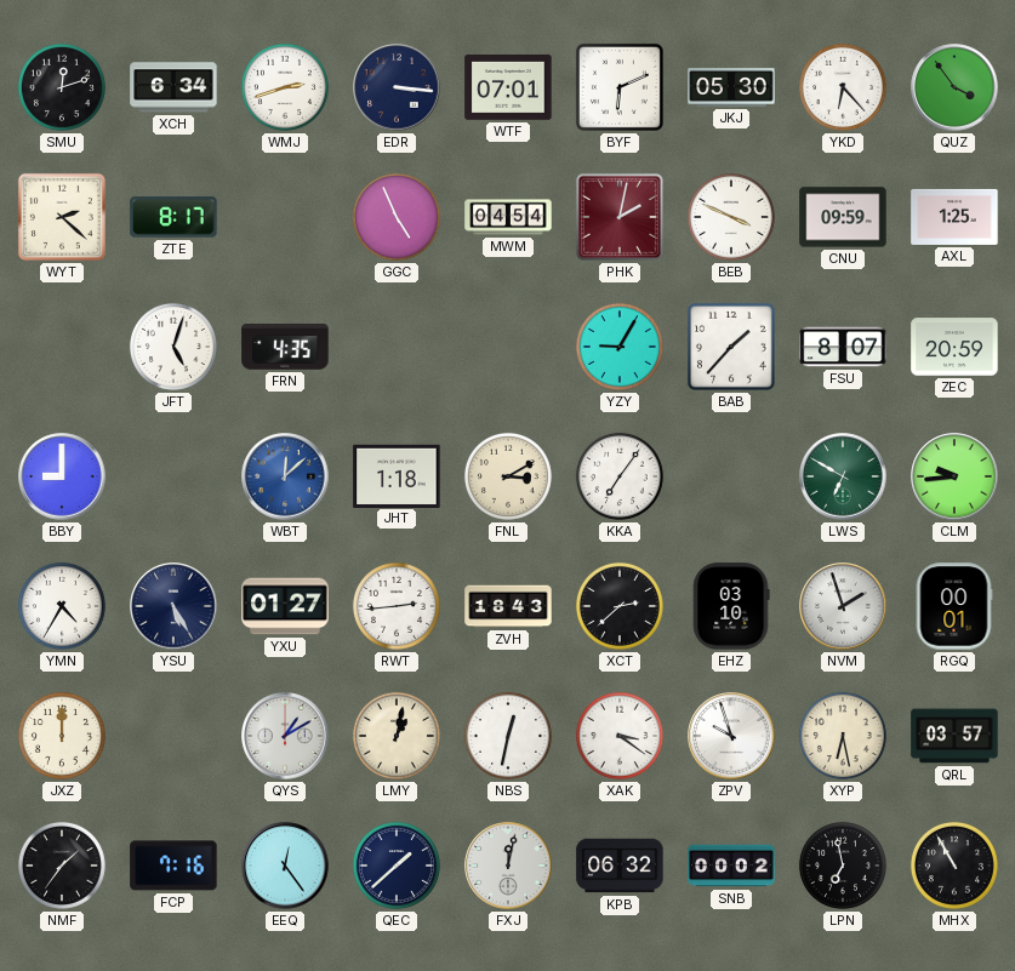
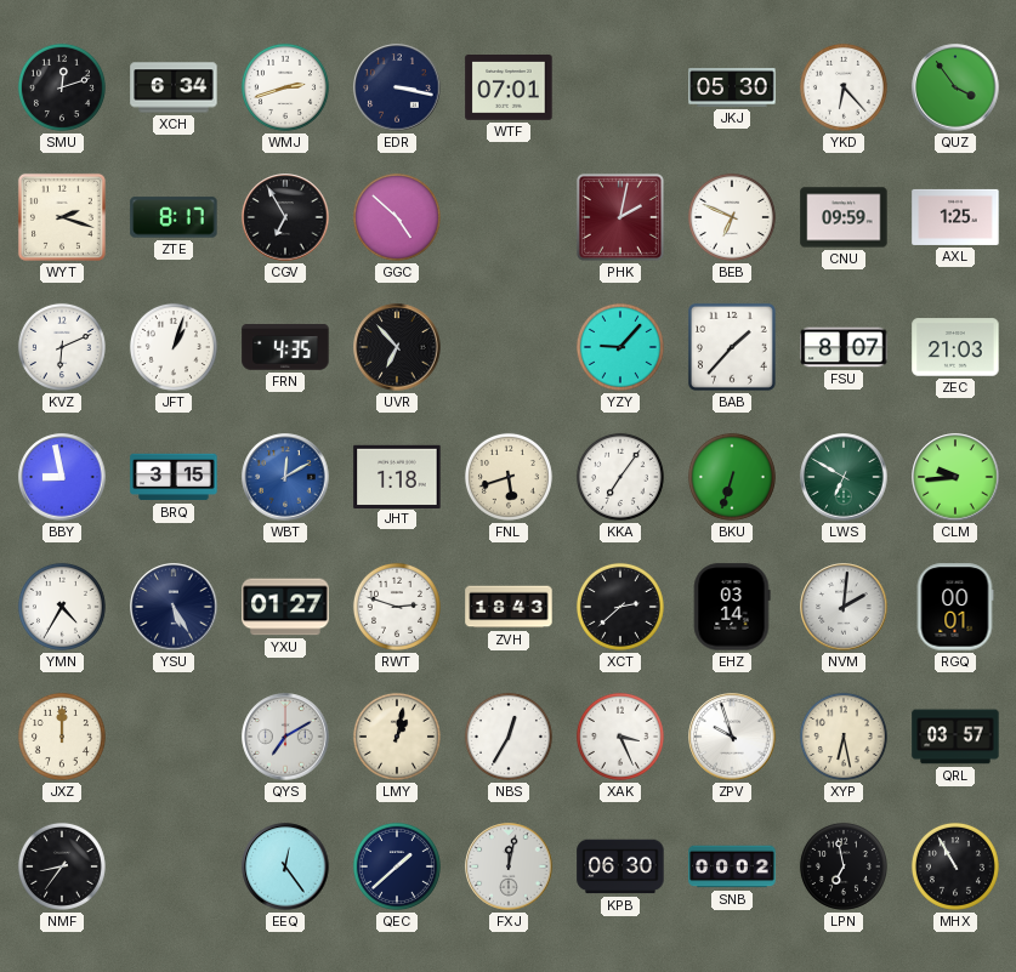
EDR: 3:16 -> 3:17
BYF: 6:11 -> none
WYT: 2:22 -> 2:18
CGV: none -> 6:55
GGC: 4:56 -> 4:52
MWM: 04:54 -> none
BEB: 3:49 -> 6:49
KVZ: none -> 6:11
JFT: 5:03 -> 1:03
UVR: none -> 6:53
YZY: 9:05 -> 9:07
ZEC: 20:59 -> 21:03
BBY: 9:00 -> 8:58
BRQ: none -> 3:15
WBT: 12:08 -> 12:10
FNL: 3:10 -> 5:42
BKU: none -> 6:33
RWT: 2:44 -> 2:48
EHZ: 03:10 -> 03:14
NVM: 1:57 -> 2:01
QYS: 1:10 -> 7:10
NBS: 12:32 -> 12:35
XAK: 3:21 -> 3:26
NMF: 1:36 -> 8:36
FCP: 7:16 -> none
KPB: 06:32 -> 06:30
